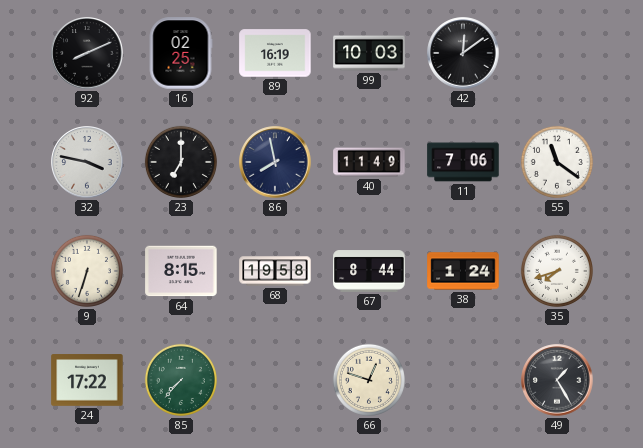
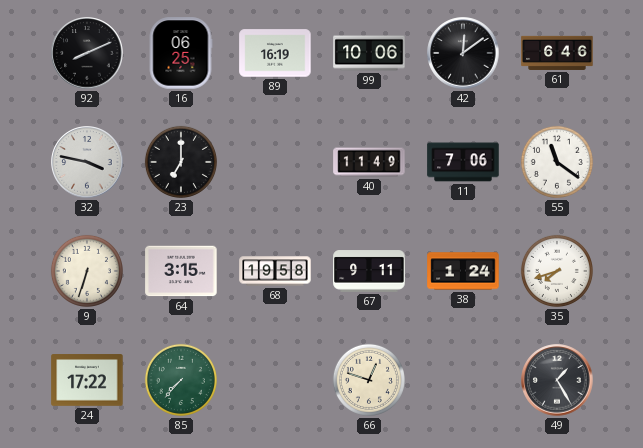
16: 02:25 -> 06:25
99: 10:03 -> 10:06
61: none -> 6:46
86: 7:58 -> none
64: 8:15 -> 3:15
67: 8:44 -> 9:11
